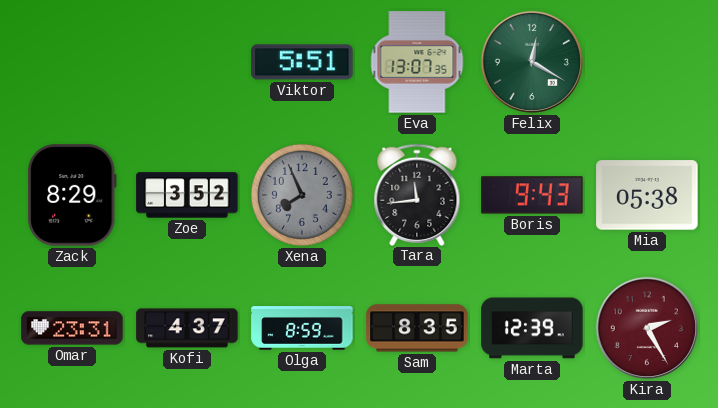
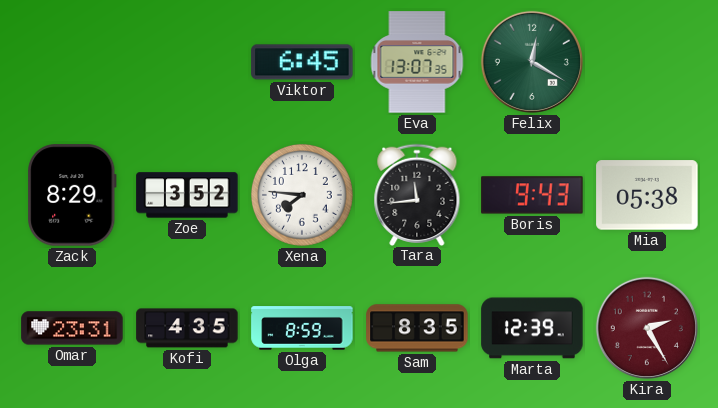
Viktor: 5:51 -> 6:45
Xena: 7:56 -> 7:46
Xena dial: grey -> white
Kofi: 4:37 -> 4:35
